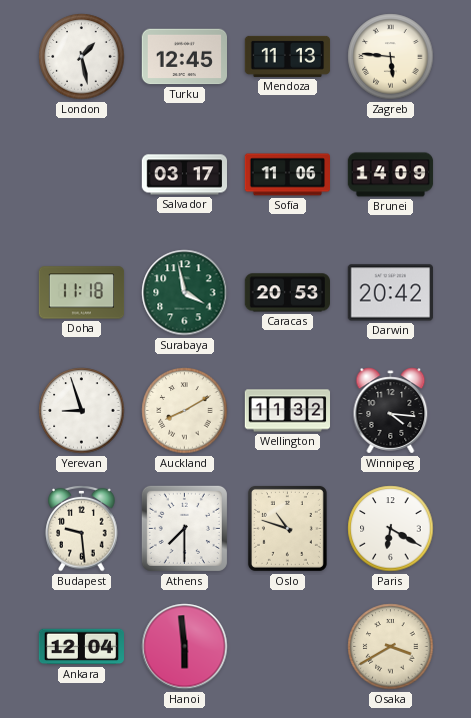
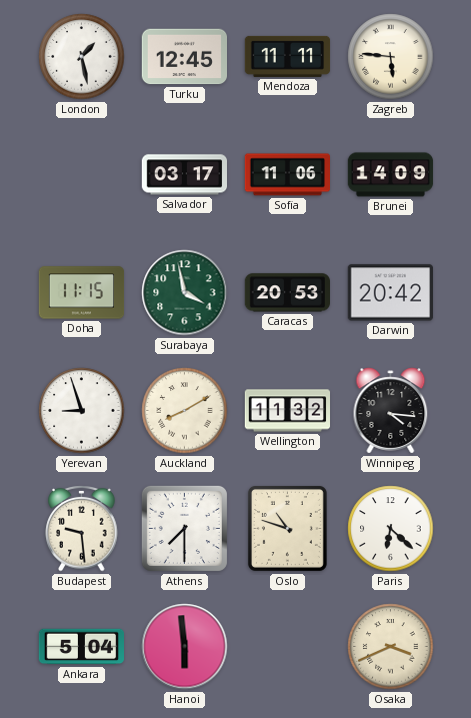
Mendoza: 11:13 -> 11:11
Doha: 11:18 -> 11:15
Paris: 6:20 -> 6:22
Ankara: 12:04 -> 5:04
Osaka: 3:40 -> 3:41
